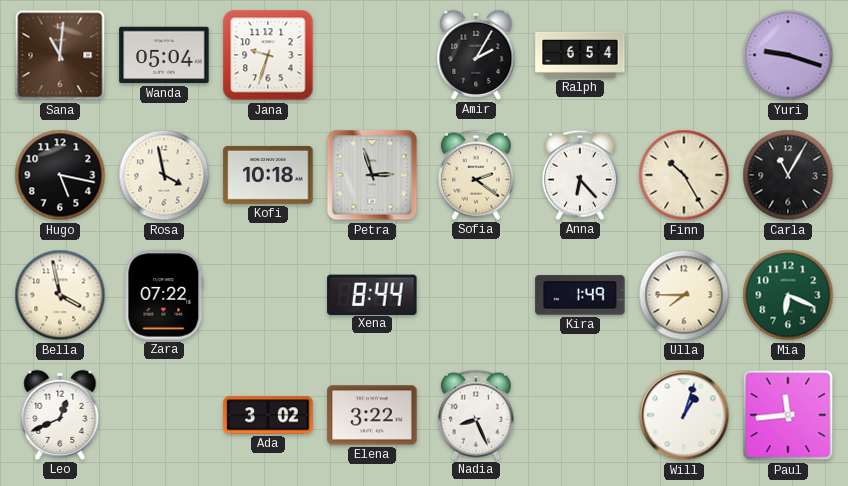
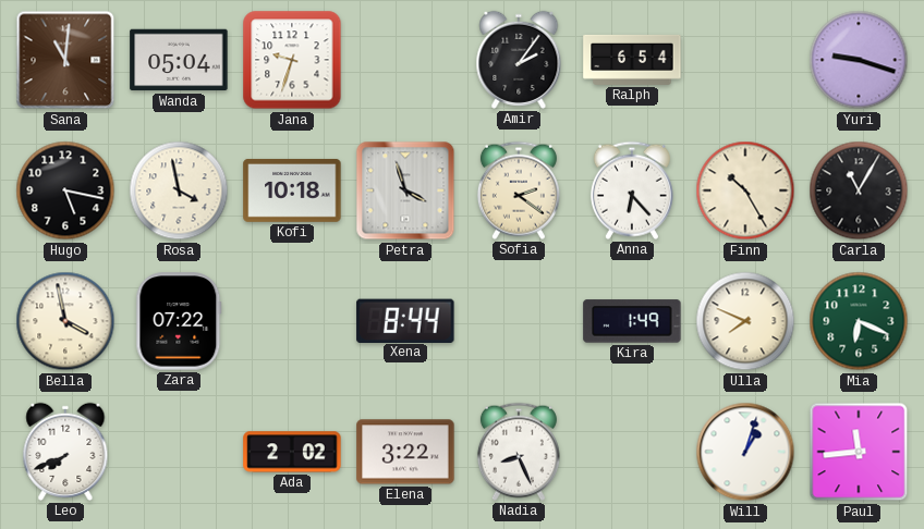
Amir: 2:05 -> 2:06
Petra: 2:57 -> 3:57
Ulla: 7:45 -> 7:49
Leo: 12:41 -> 7:41
Ada: 3:02 -> 2:02
